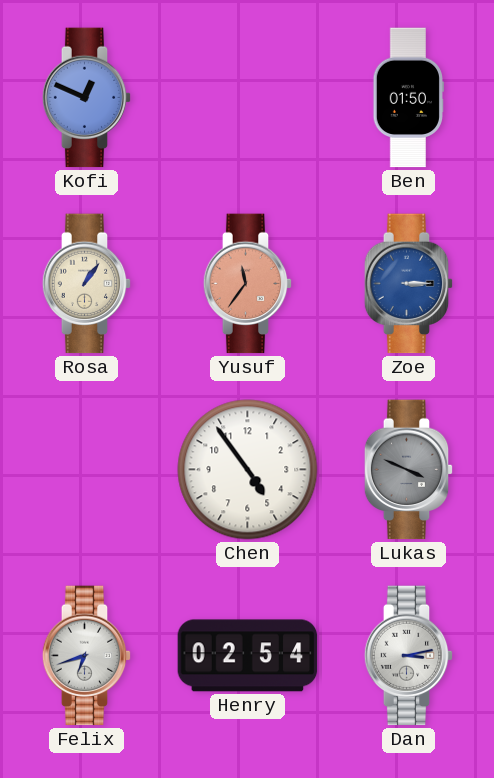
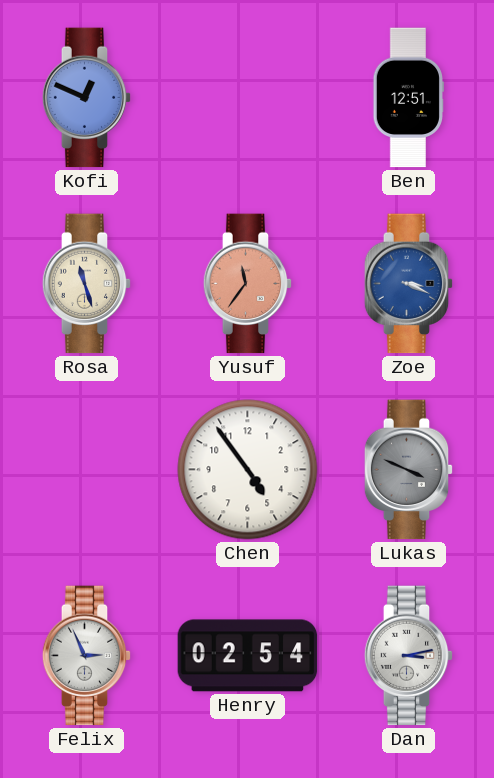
Ben: 01:50 -> 12:51
Rosa: 1:06 -> 11:27
Zoe: 3:15 -> 3:19
Felix: 6:42 -> 2:56
